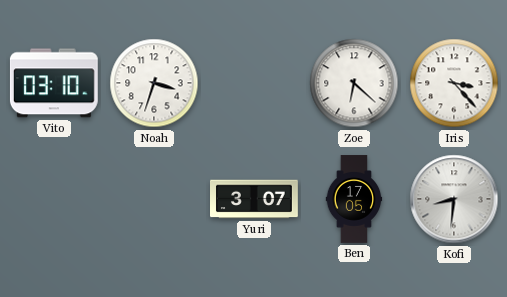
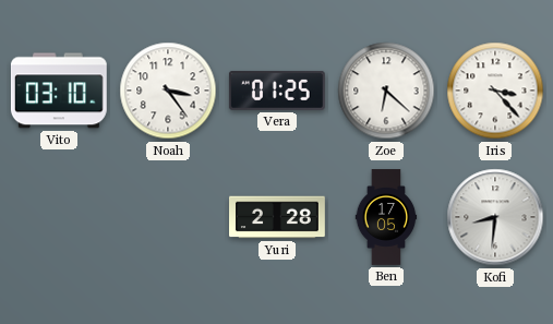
Noah: 3:33 -> 3:24
Vera: none -> 01:25
Yuri: 3:07 -> 2:28
